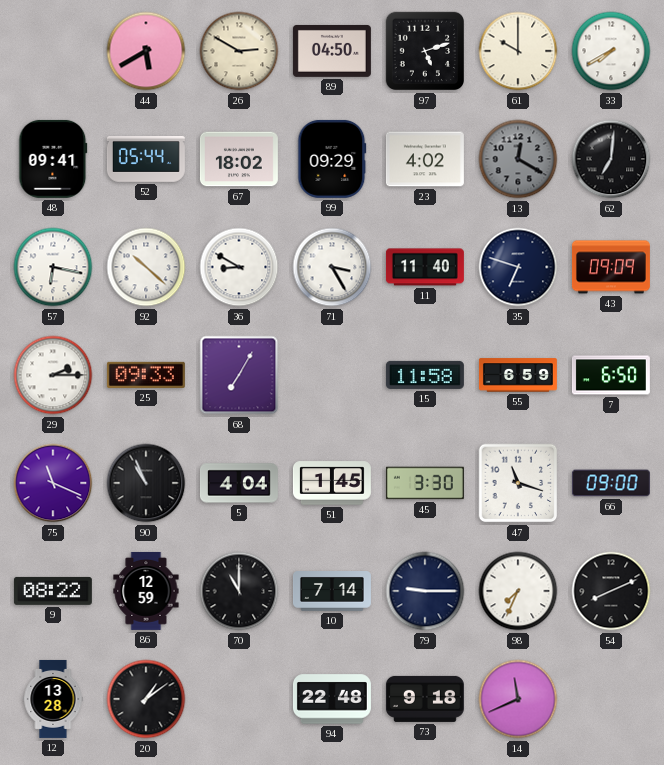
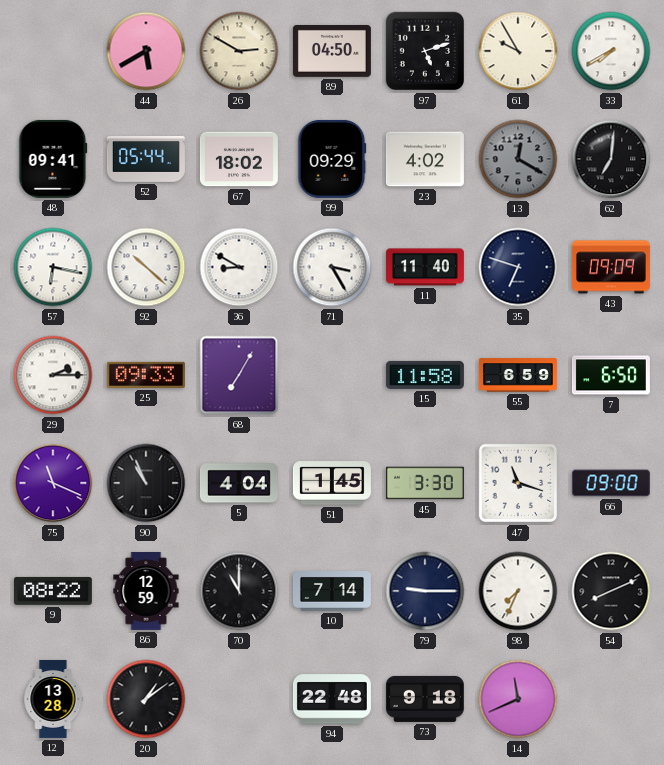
61: 10:00 -> 9:55
